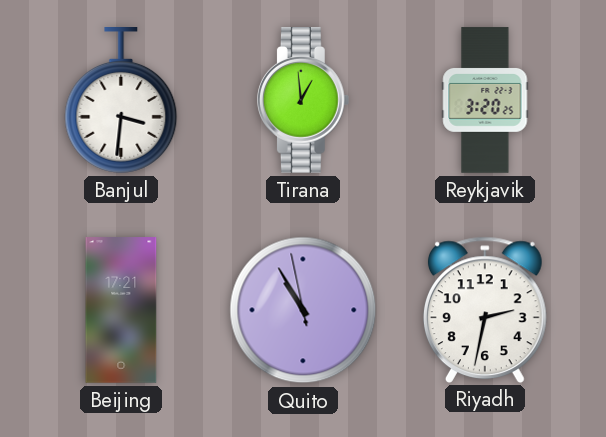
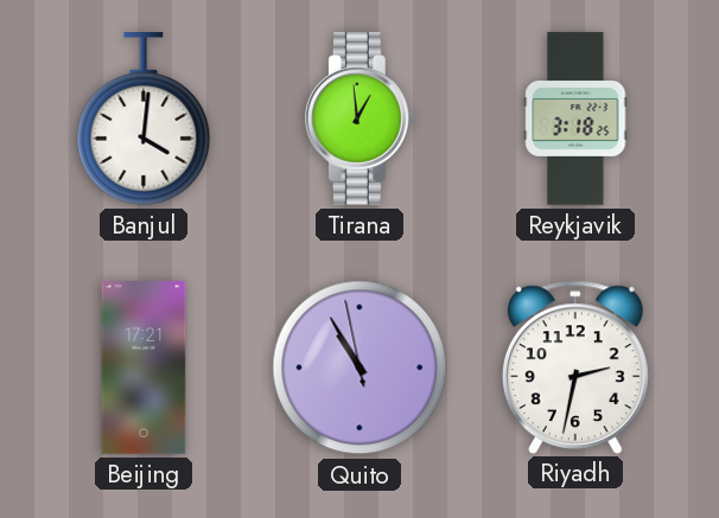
Banjul: 3:31 -> 4:01
Reykjavik: 3:20 -> 3:18
